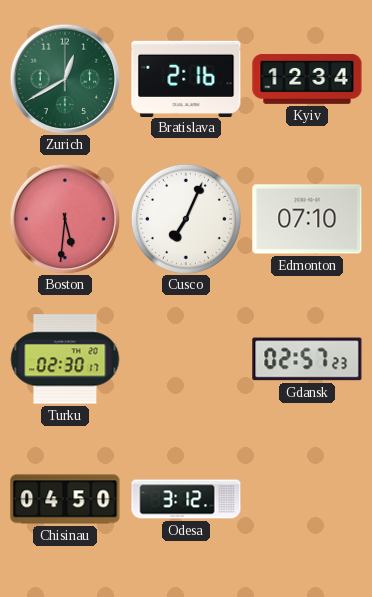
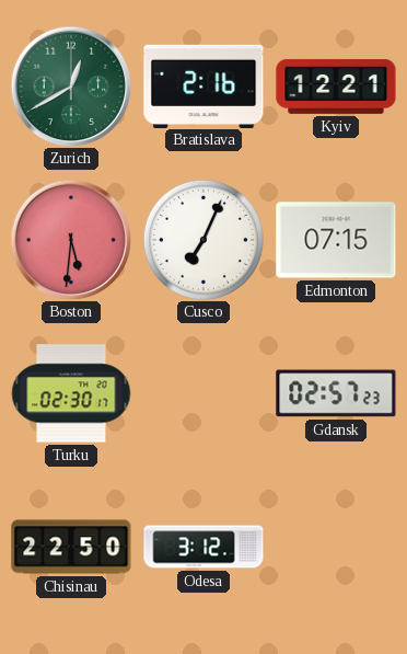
Kyiv: 12:34 -> 12:21
Edmonton: 07:10 -> 07:15
Chisinau: 04:50 -> 22:50
